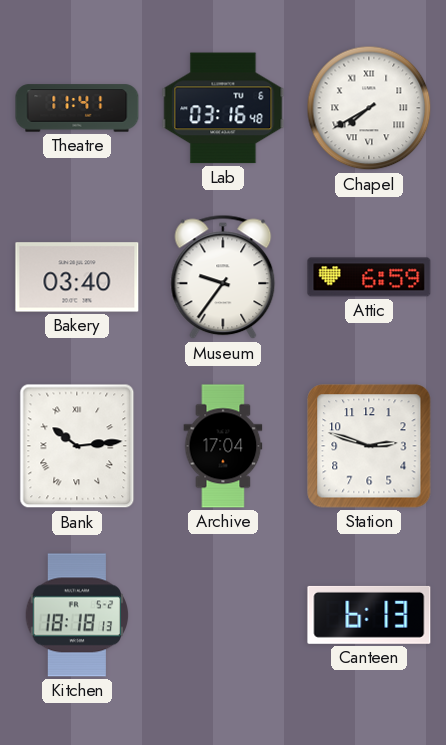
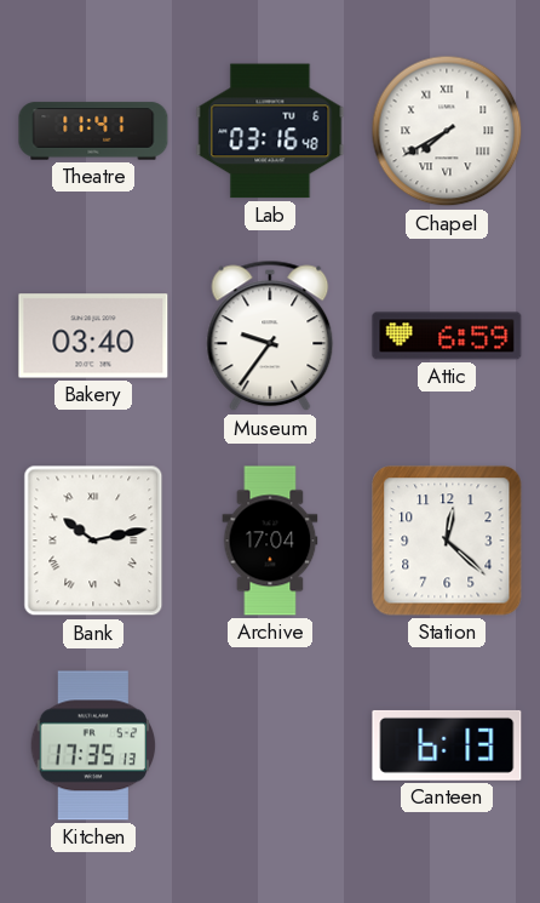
Bank: 10:14 -> 10:13
Station: 2:48 -> 12:22
Kitchen: 18:18 -> 17:35
